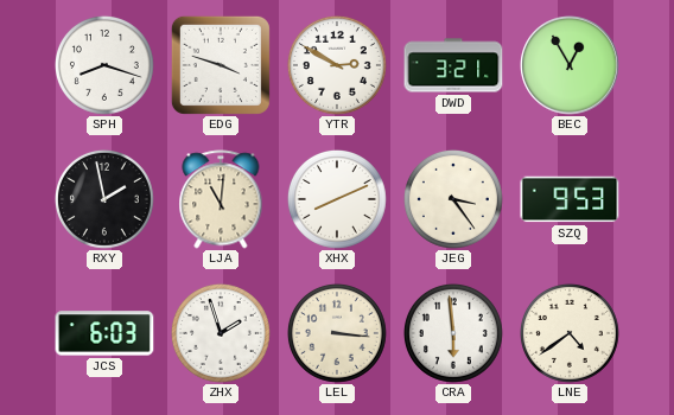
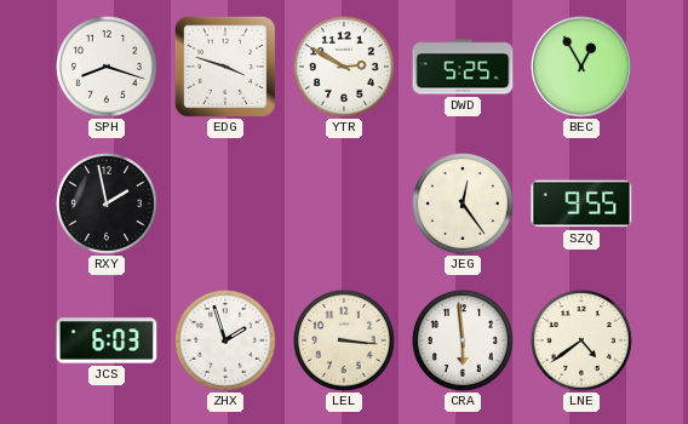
DWD: 3:21 -> 5:25
LJA: 11:01 -> none
XHX: 8:11 -> none
JEG: 3:24 -> 12:24
SZQ: 9:53 -> 9:55
